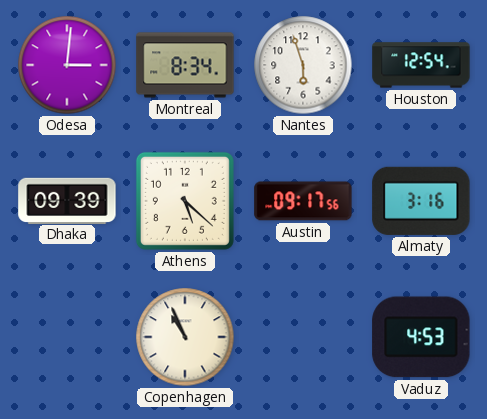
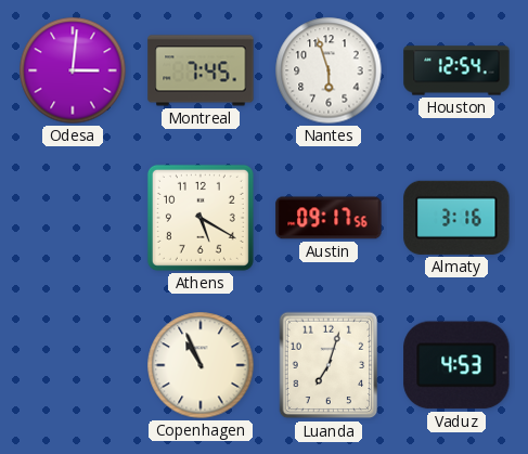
Montreal: 8:34 -> 7:45
Dhaka: 09:39 -> none
Athens: 5:22 -> 5:20
Luanda: none -> 7:03
